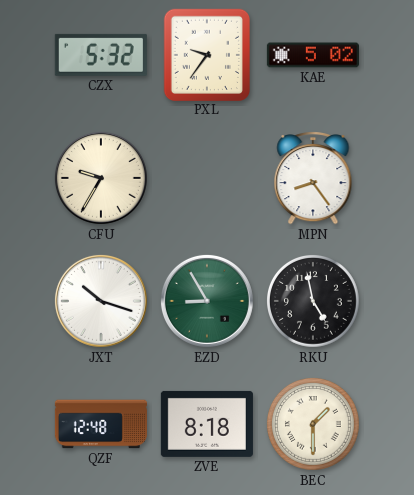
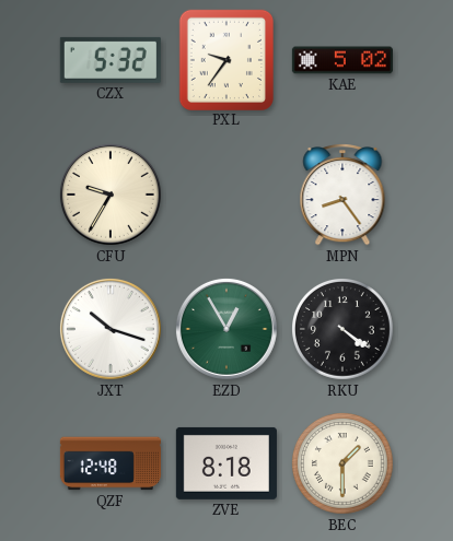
EZD: 8:55 -> 12:55
RKU: 4:58 -> 4:21
